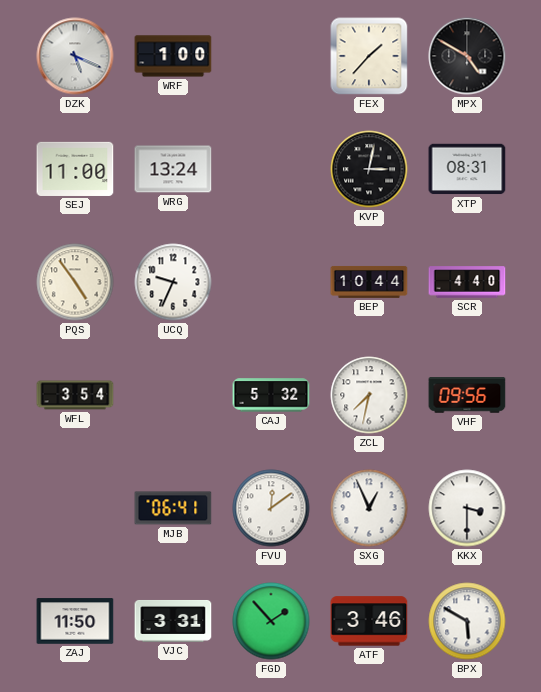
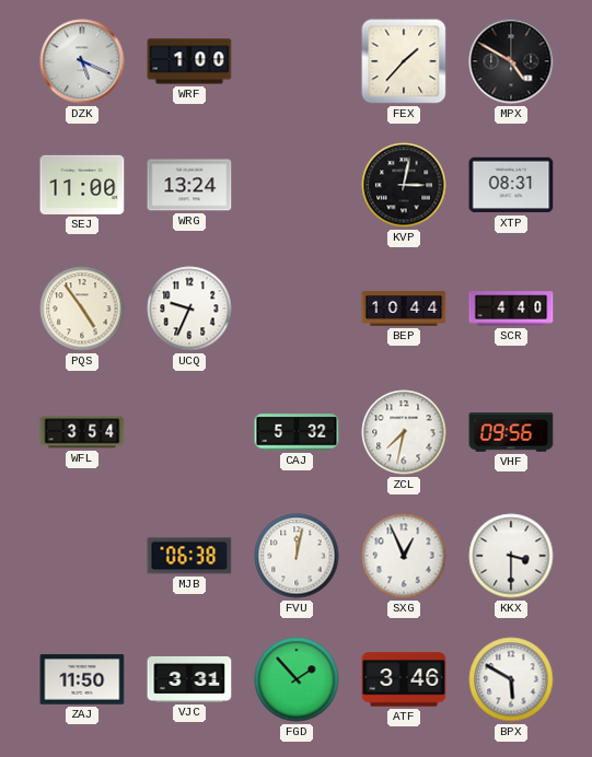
MJB: 06:41 -> 06:38
FVU: 12:09 -> 12:02
